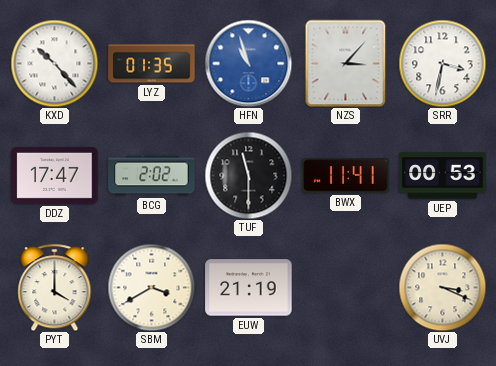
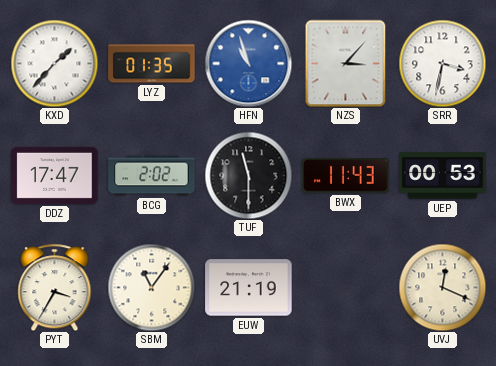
KXD: 10:23 -> 1:37
BWX: 11:41 -> 11:43
PYT: 4:00 -> 3:35
SBM: 3:40 -> 11:06
UVJ: 3:19 -> 12:19
